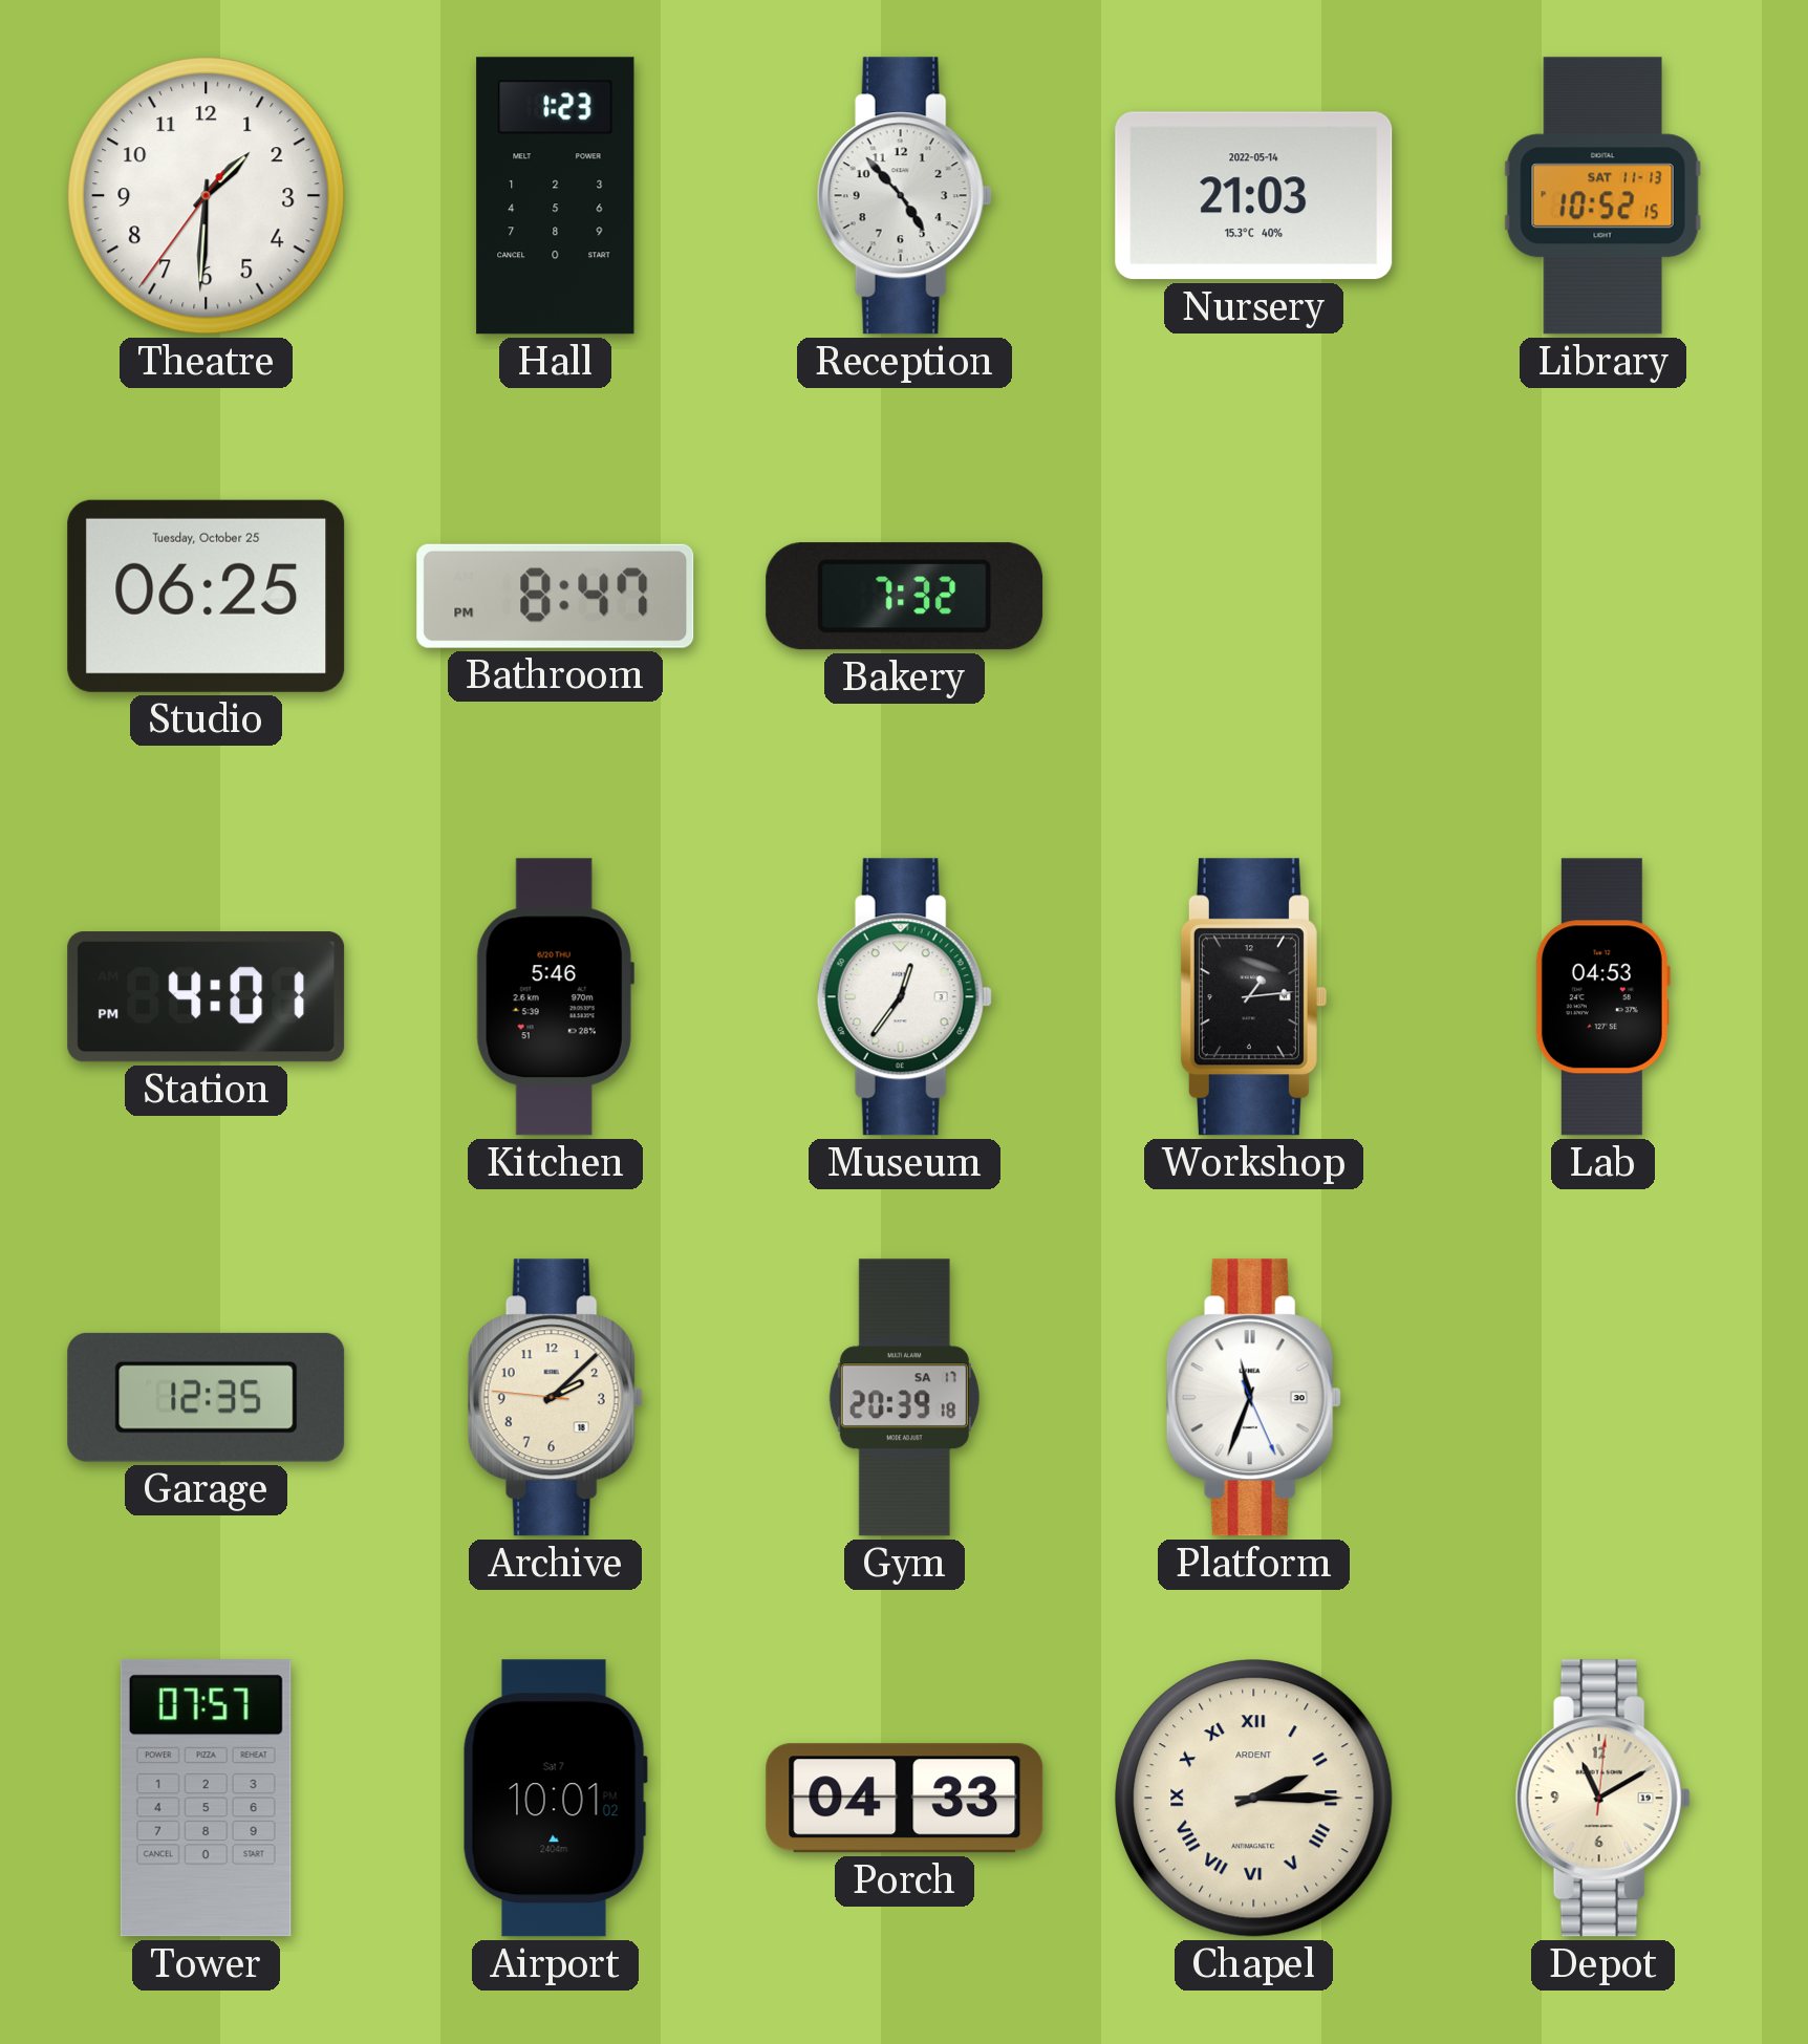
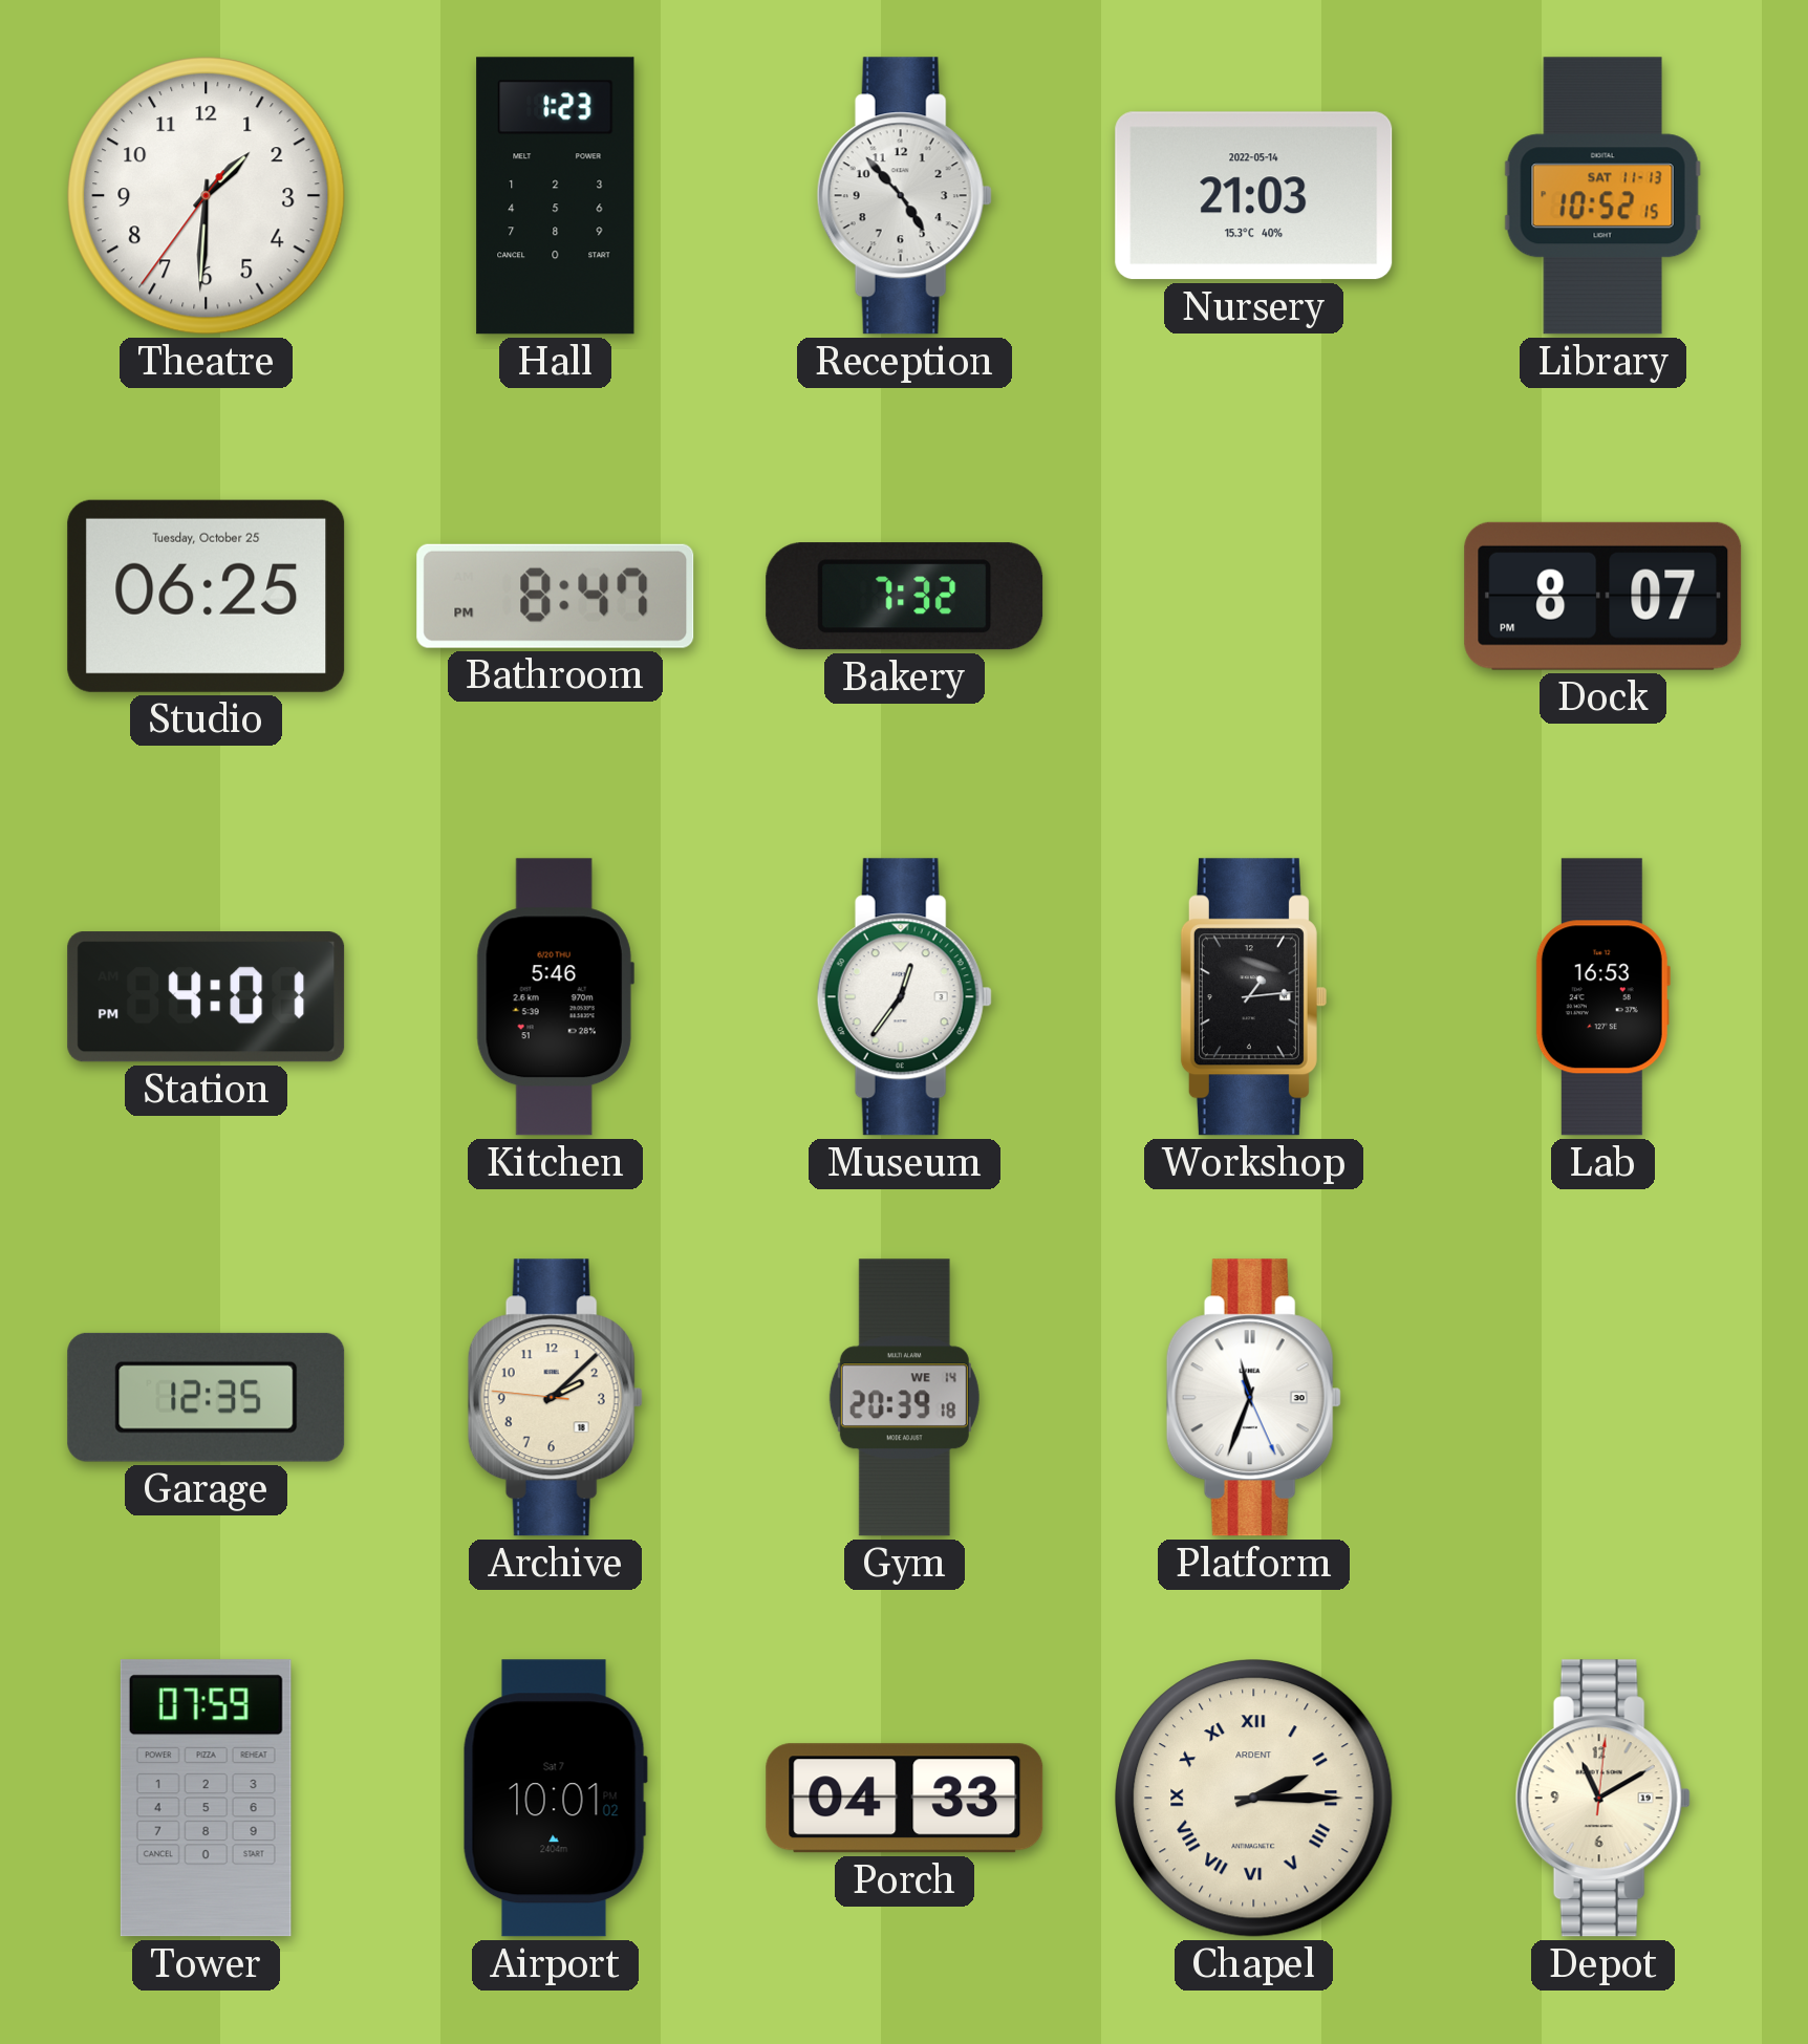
Dock: none -> 8:07
Lab: 04:53 -> 16:53
Gym date: SA 17 -> WE 14
Tower: 07:57 -> 07:59
